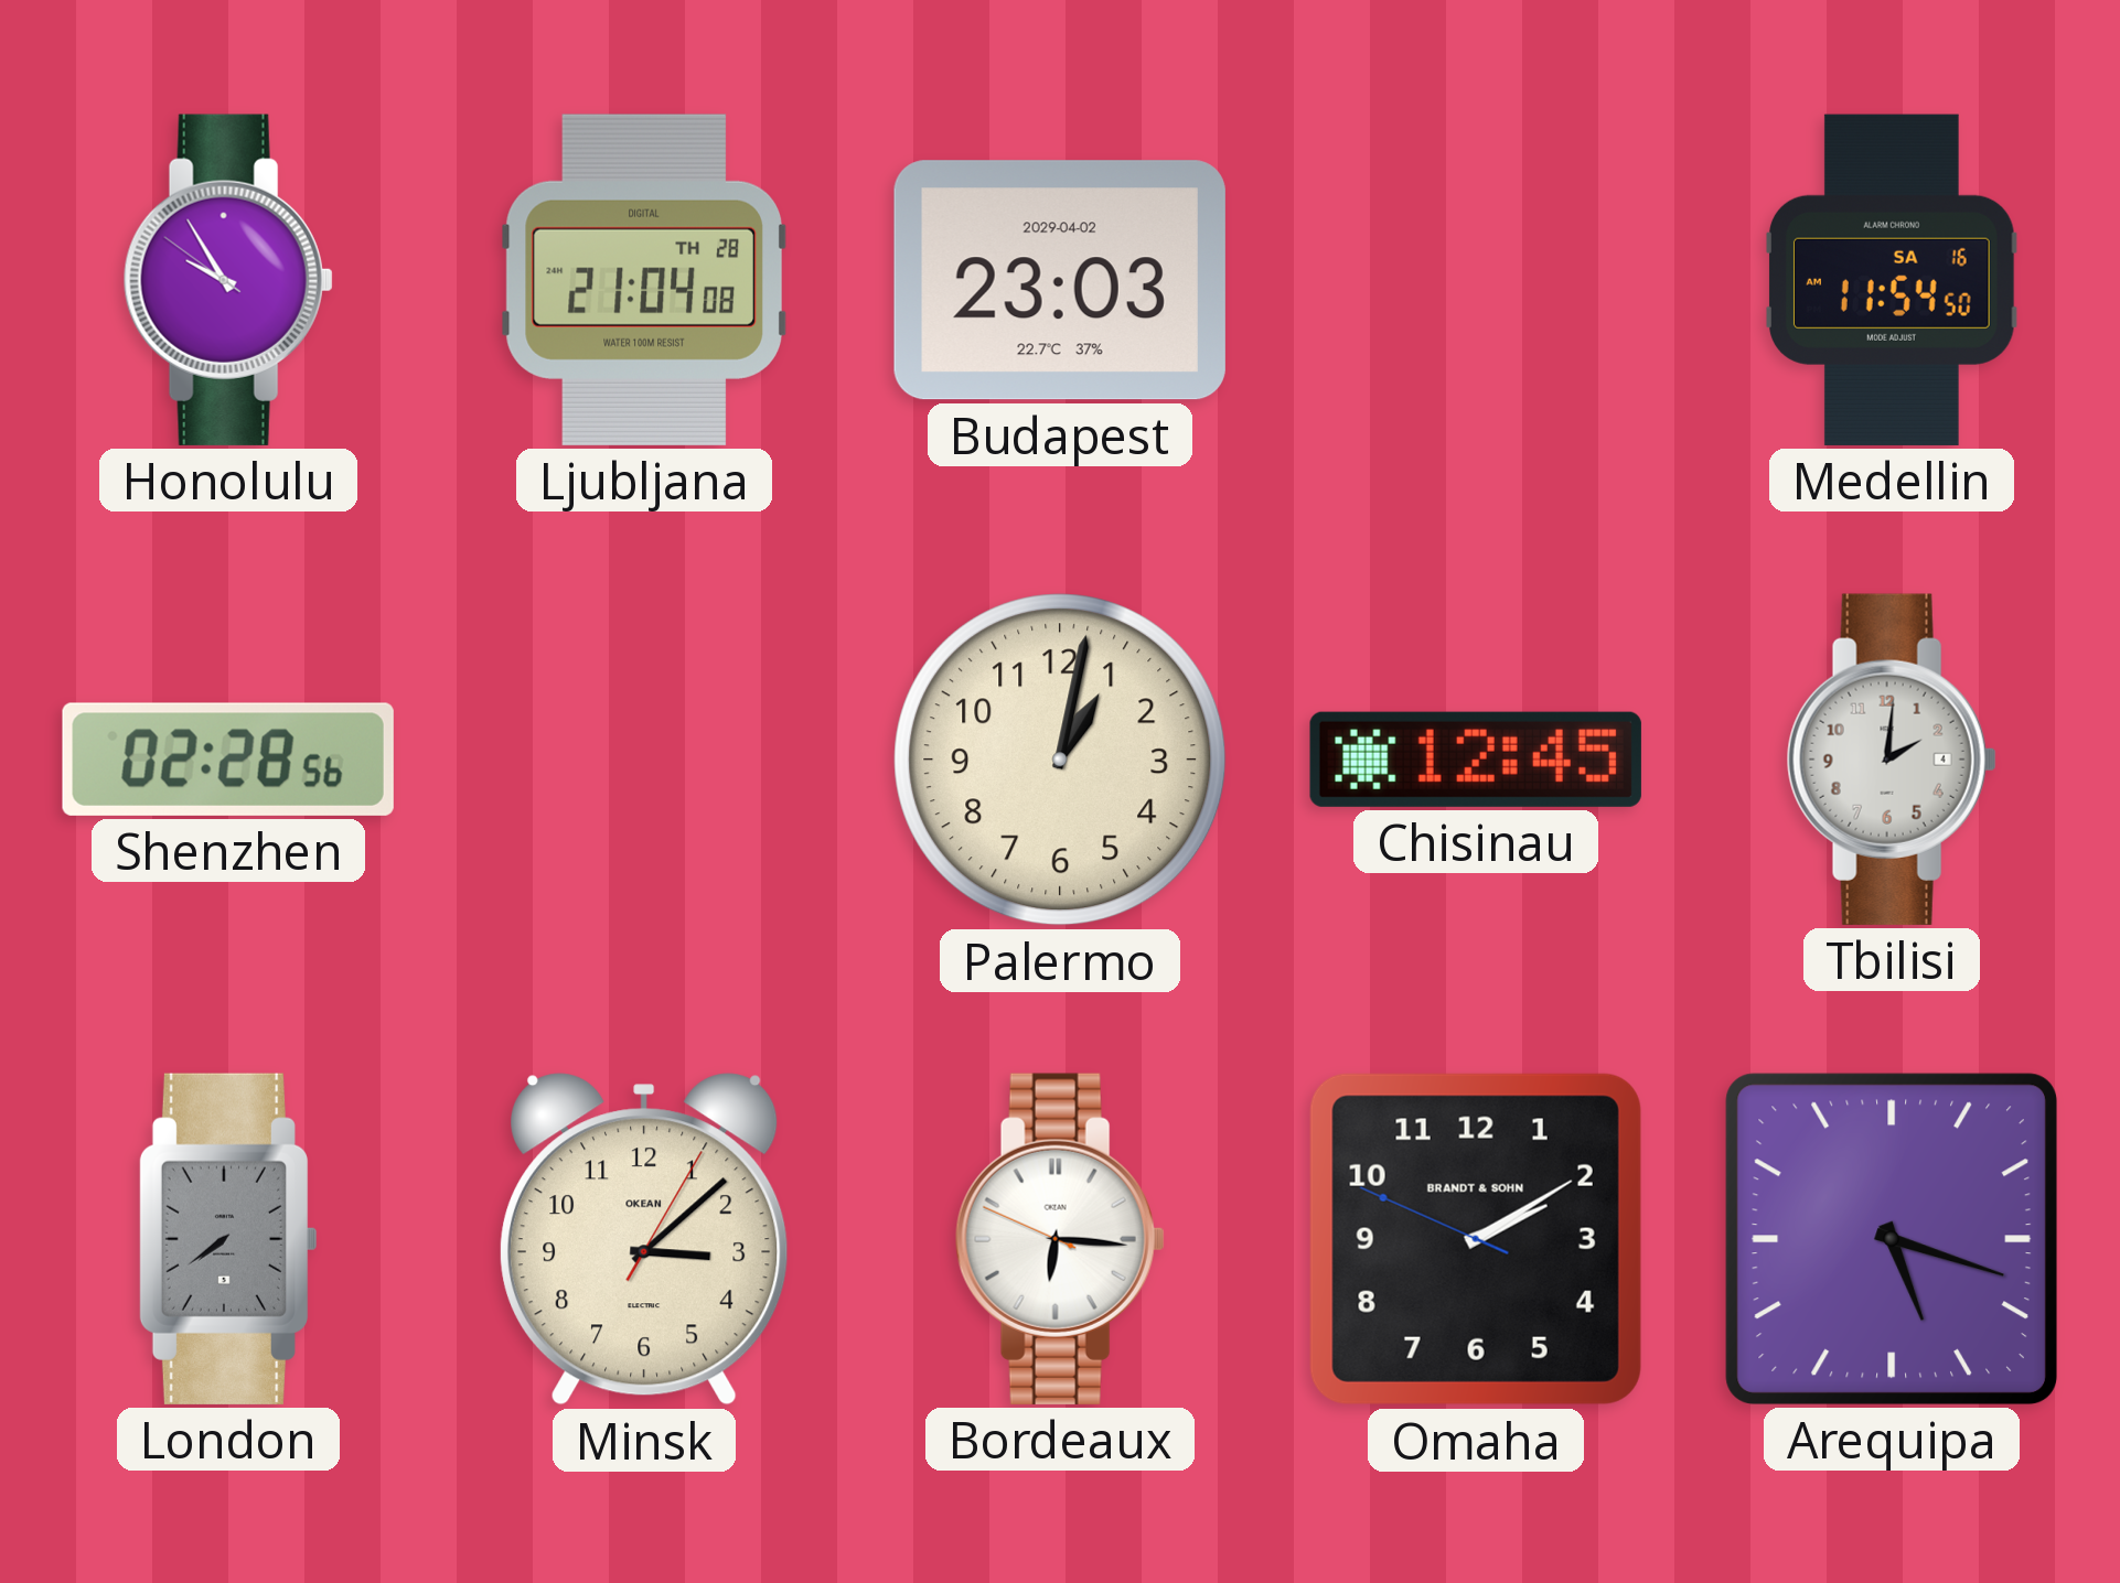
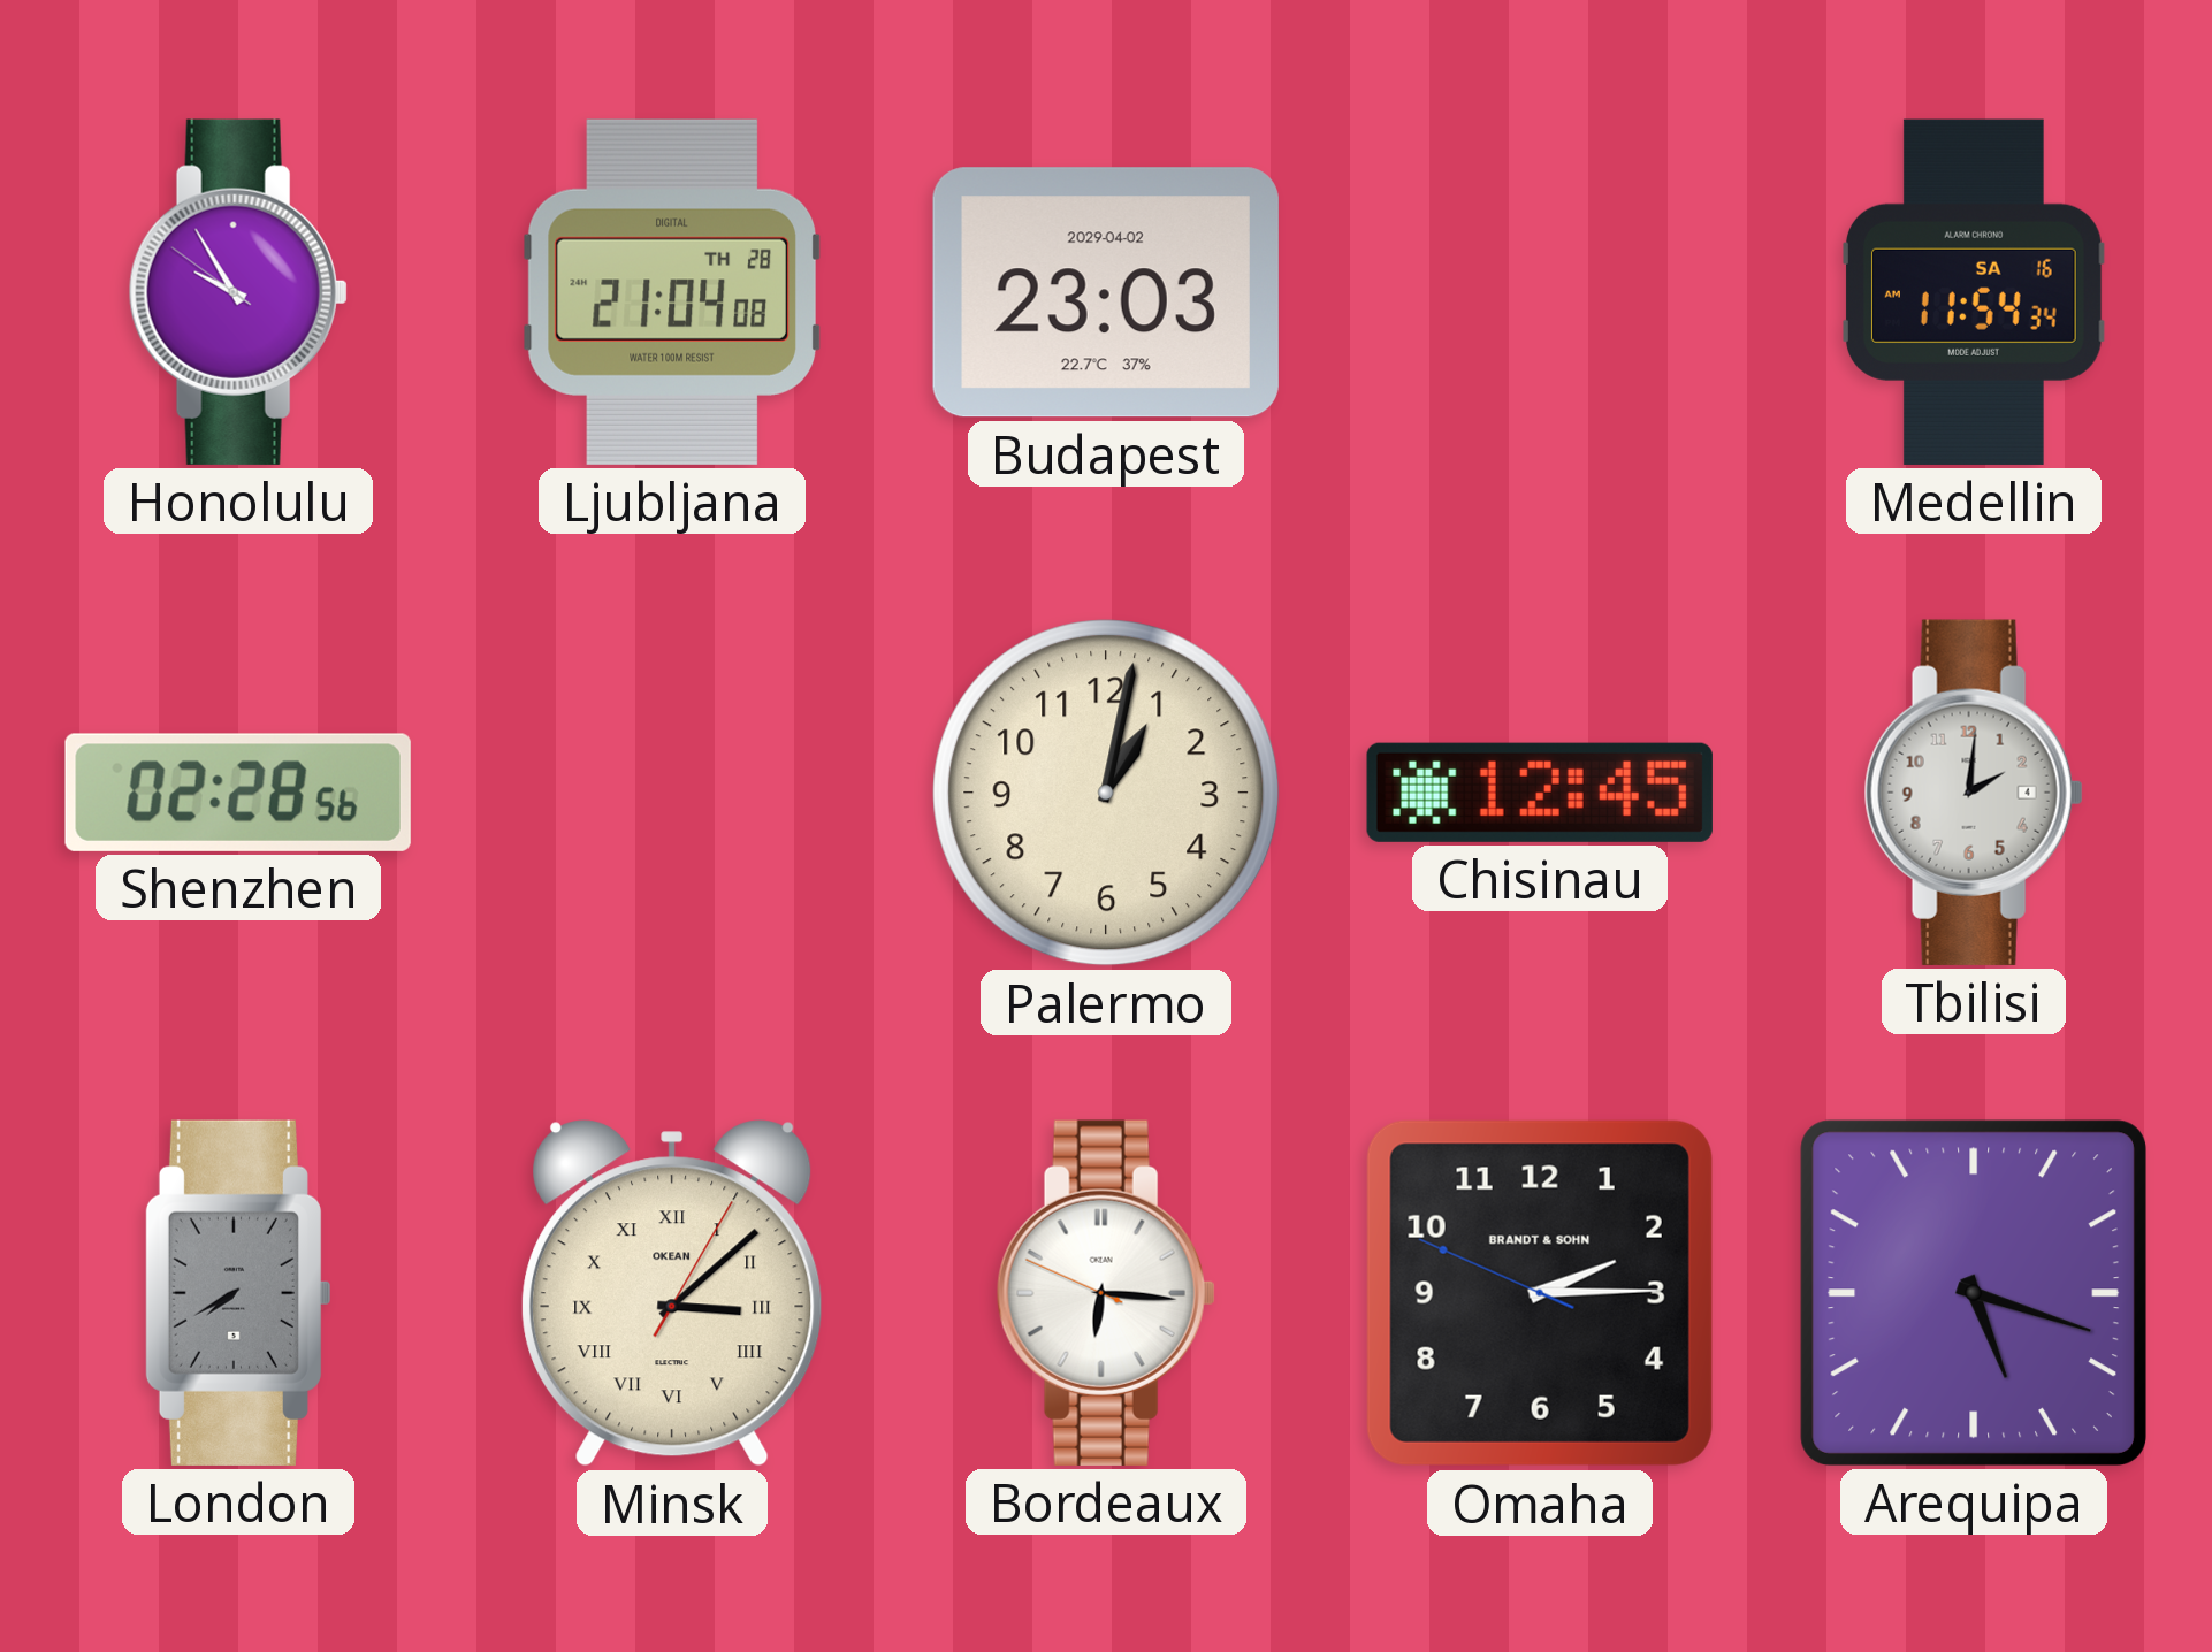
Medellin: 11:54:50 -> 11:54:34
London: 7:39 -> 7:40
Minsk numerals: Arabic -> Roman
Omaha: 2:09 -> 2:14
